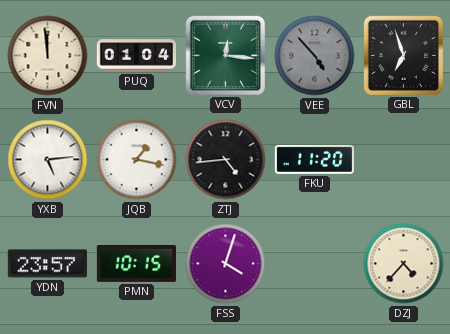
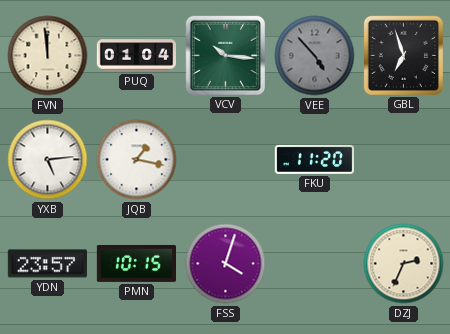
VCV: 12:16 -> 10:16
ZTJ: 4:44 -> none
DZJ: 4:37 -> 2:34
